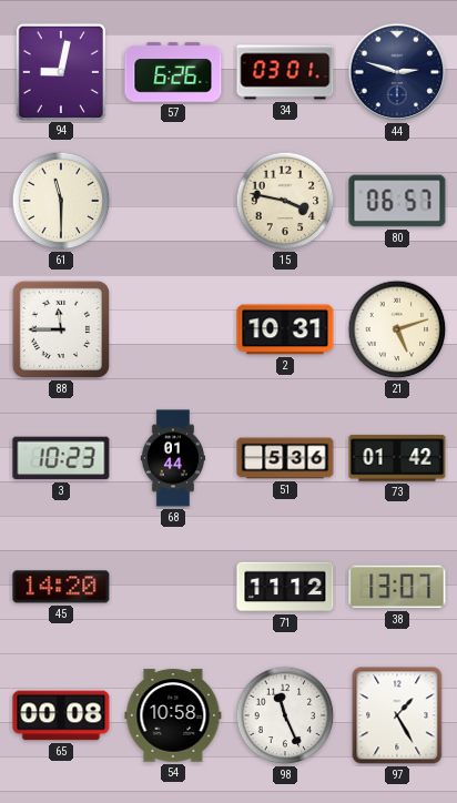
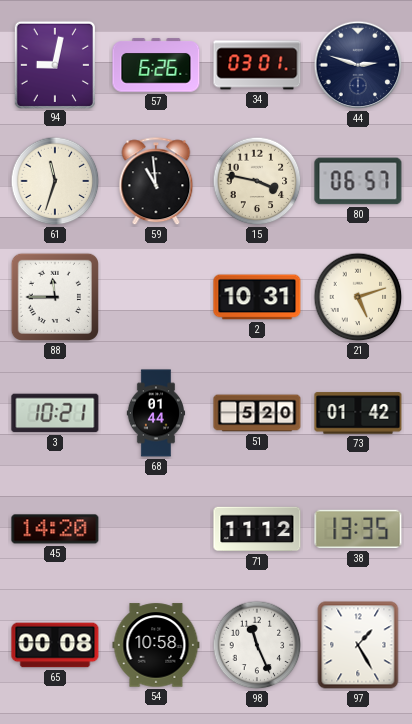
61: 11:30 -> 11:33
59: none -> 10:59
3: 10:23 -> 10:21
51: 5:36 -> 5:20
38: 13:07 -> 13:35
